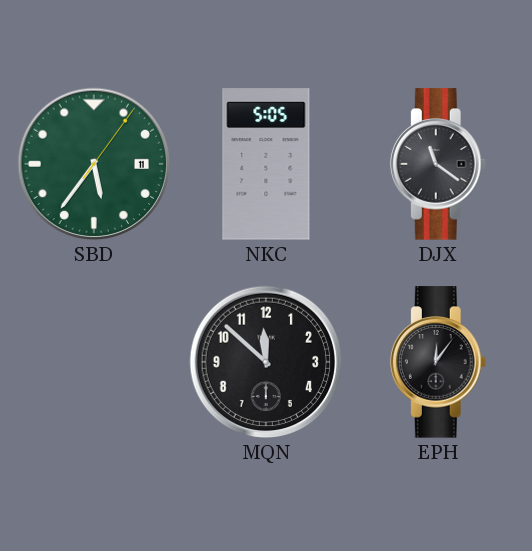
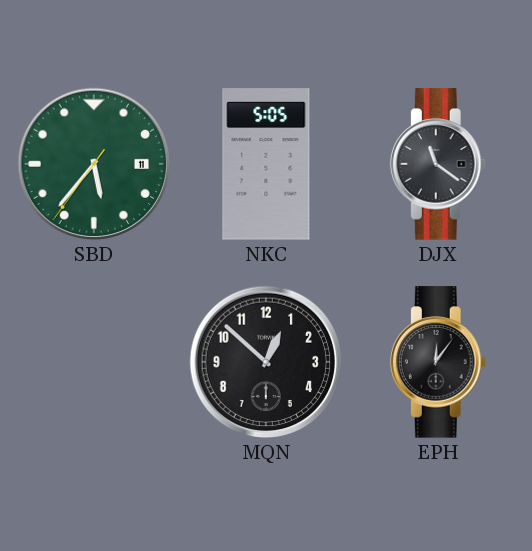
SBD: 5:36:06 -> 5:36:36
MQN: 11:52 -> 12:52
